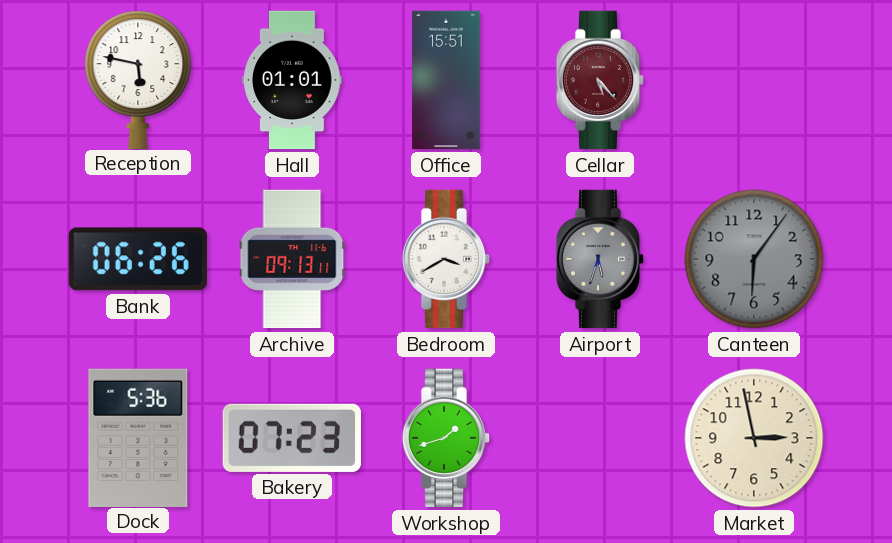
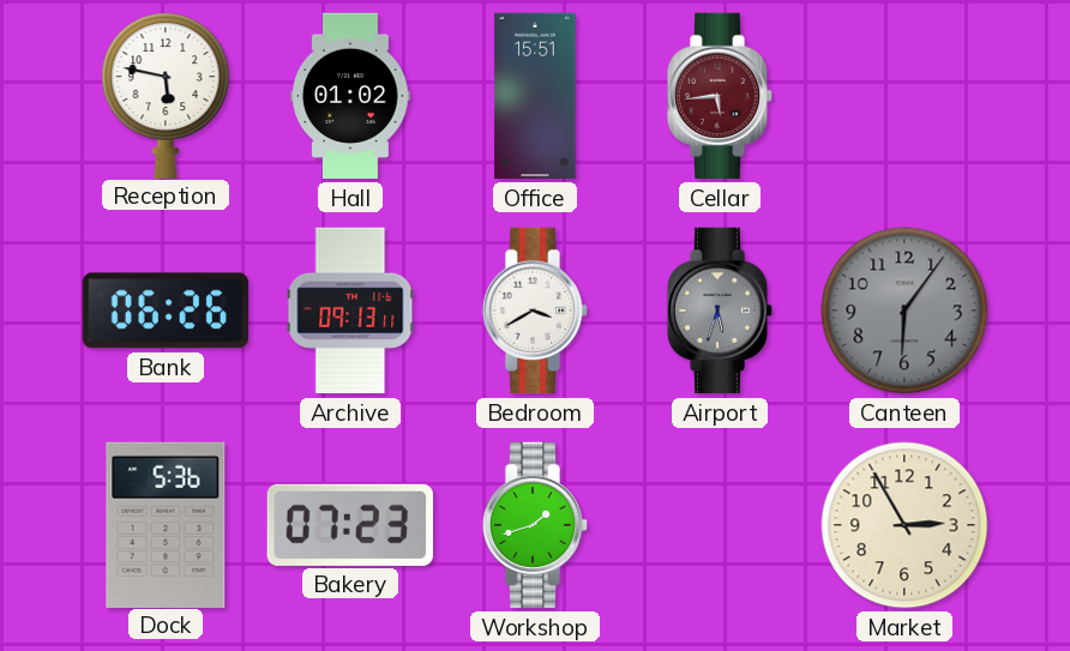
Hall: 01:01 -> 01:02
Cellar: 5:23 -> 5:44
Market: 2:58 -> 2:55
